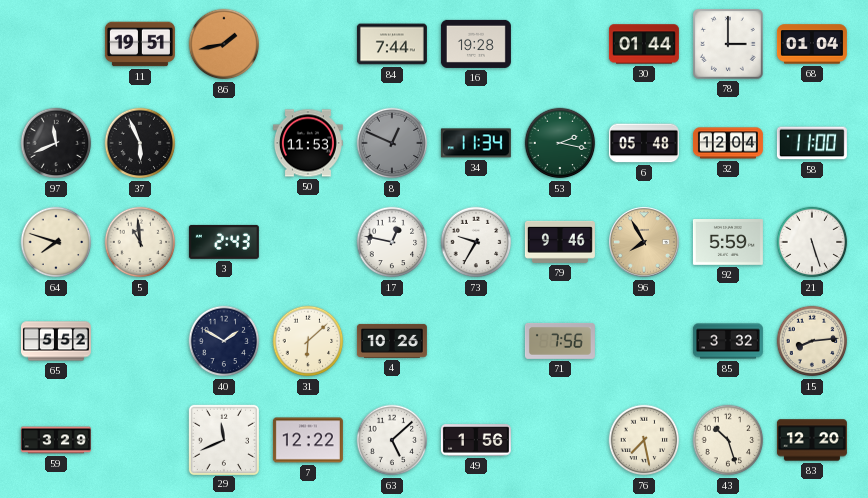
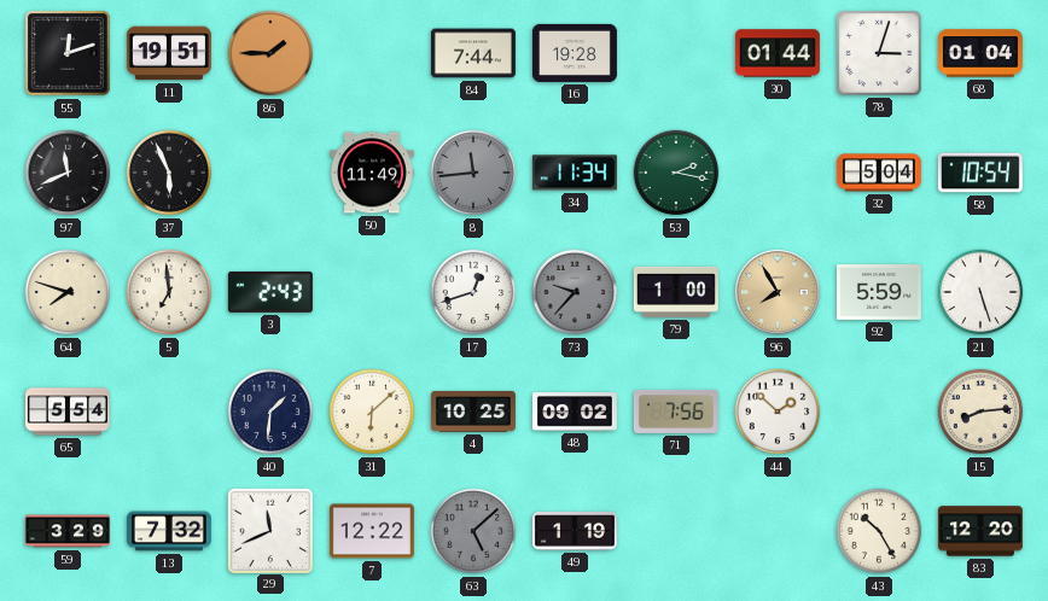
55: none -> 12:12
86: 1:43 -> 1:45
78: 3:00 -> 3:03
50: 11:53 -> 11:49
8: 12:49 -> 11:44
6: 05:48 -> none
32: 12:04 -> 5:04
58: 11:00 -> 10:54
5: 10:59 -> 6:59
17: 12:47 -> 12:42
73: 9:35 -> 9:37
73 dial: white -> grey
79: 9:46 -> 1:00
65: 5:52 -> 5:54
40: 1:50 -> 1:31
4: 10:26 -> 10:25
48: none -> 09:02
44: none -> 1:52
85: 3:32 -> none
13: none -> 7:32
63 dial: white -> grey
49: 1:56 -> 1:19
76: 7:28 -> none
43: 10:27 -> 10:25
